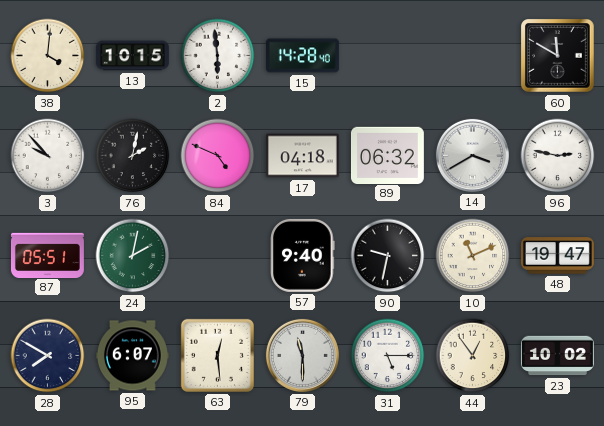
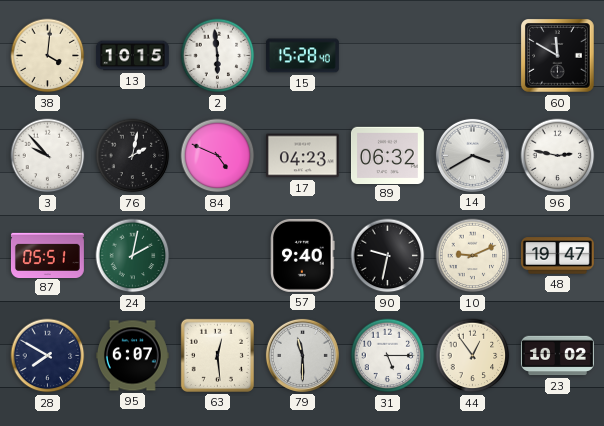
15: 14:28 -> 15:28
17: 04:18 -> 04:23
10: 11:11 -> 9:11
